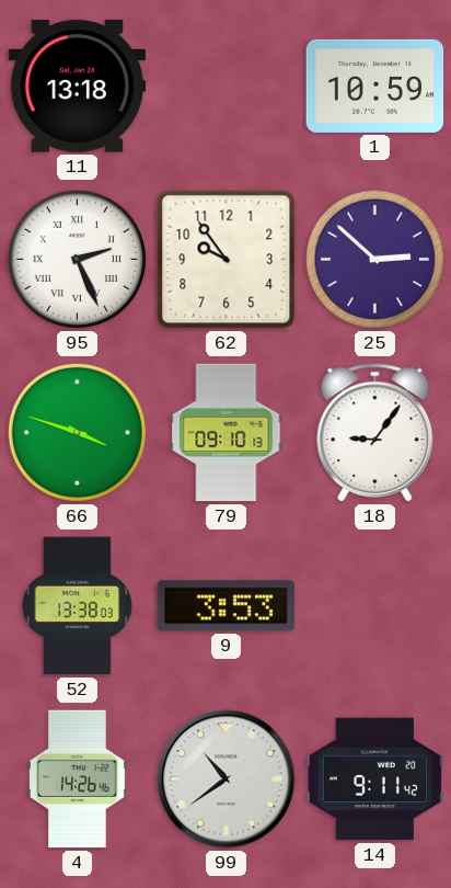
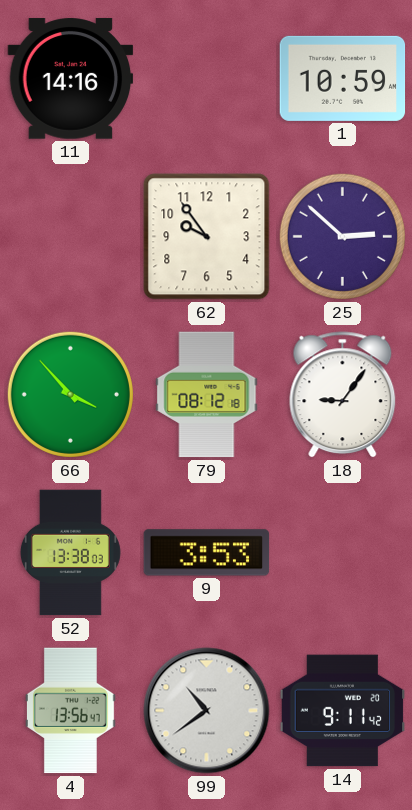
11: 13:18 -> 14:16
95: 2:26 -> none
66: 3:48 -> 3:53
79: 09:10 -> 08:12
4: 14:26 -> 13:56
